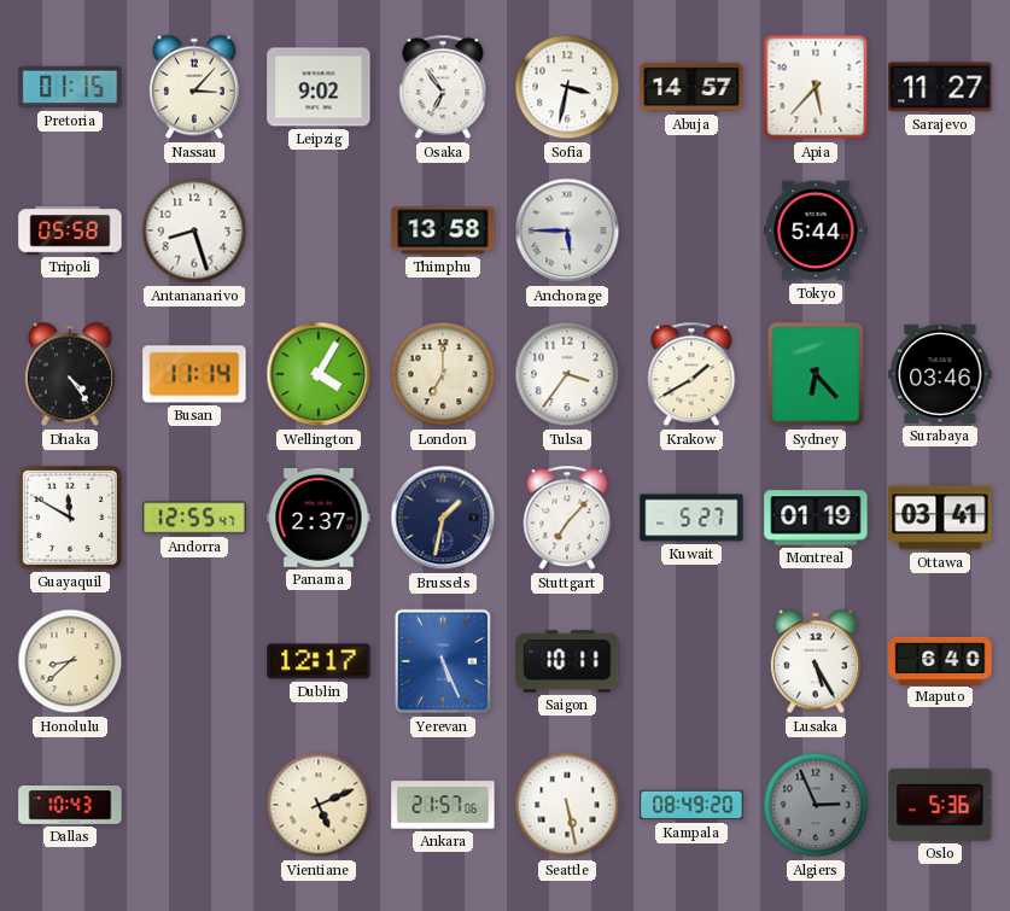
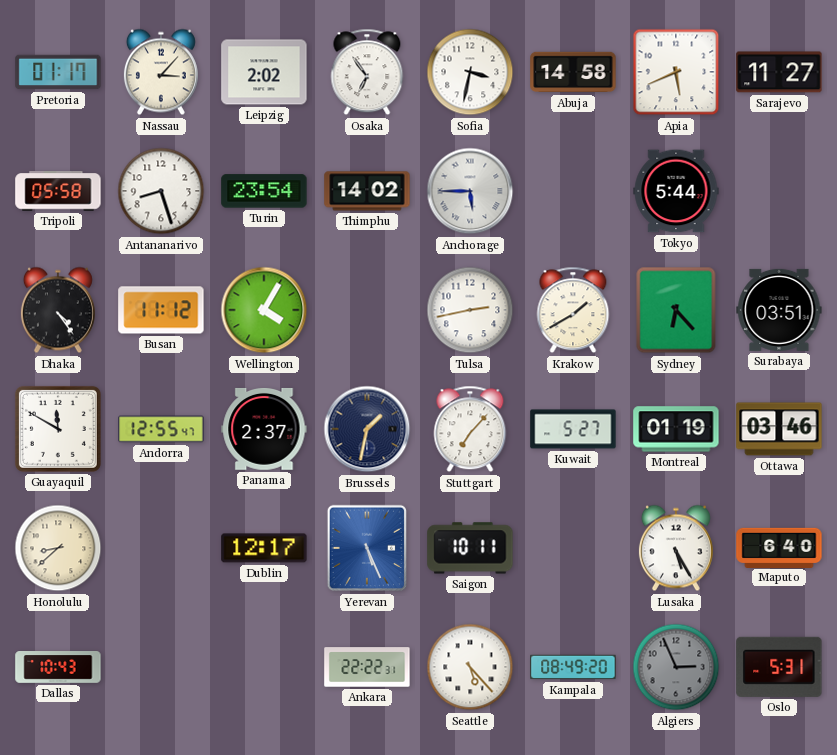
Pretoria: 01:15 -> 01:17
Leipzig: 9:02 -> 2:02
Abuja: 14:57 -> 14:58
Apia: 5:37 -> 5:41
Turin: none -> 23:54
Thimphu: 13:58 -> 14:02
Busan: 11:14 -> 11:12
London: 7:00 -> none
Tulsa: 3:36 -> 2:43
Surabaya: 03:46 -> 03:51
Ottawa: 03:41 -> 03:46
Vientiane: 5:11 -> none
Ankara: 21:57 -> 22:22
Seattle: 5:28 -> 5:23
Oslo: 5:36 -> 5:31
